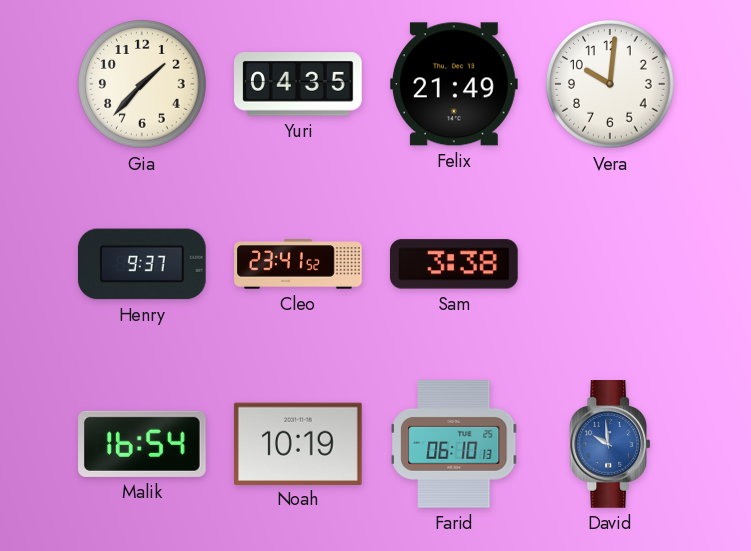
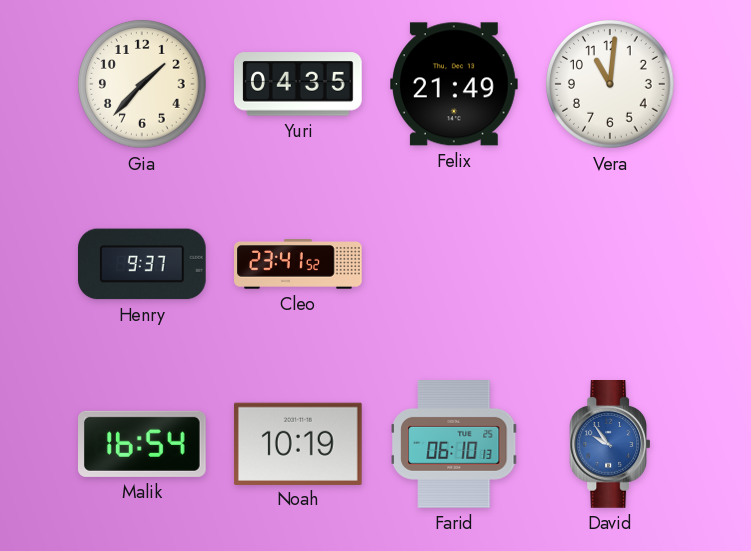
Vera: 10:01 -> 11:01
Sam: 3:38 -> none
David: 9:59 -> 9:54
